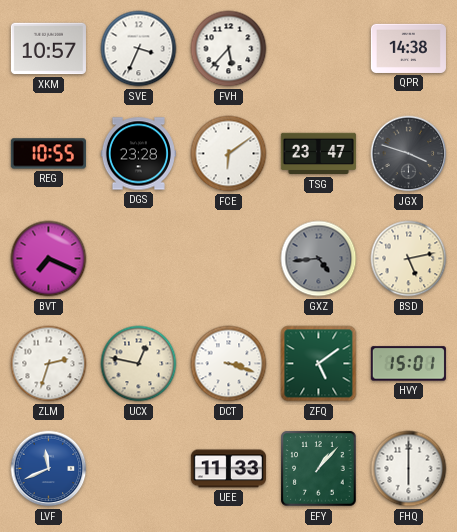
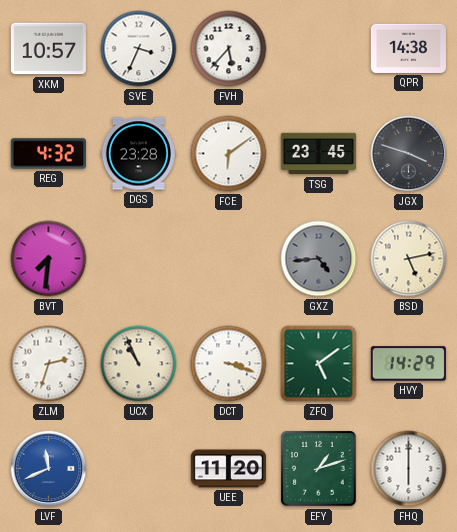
REG: 10:55 -> 4:32
TSG: 23:47 -> 23:45
BVT: 7:19 -> 7:31
UCX: 12:47 -> 10:56
HVY: 15:01 -> 14:29
UEE: 11:33 -> 11:20
EFY: 1:07 -> 1:12
